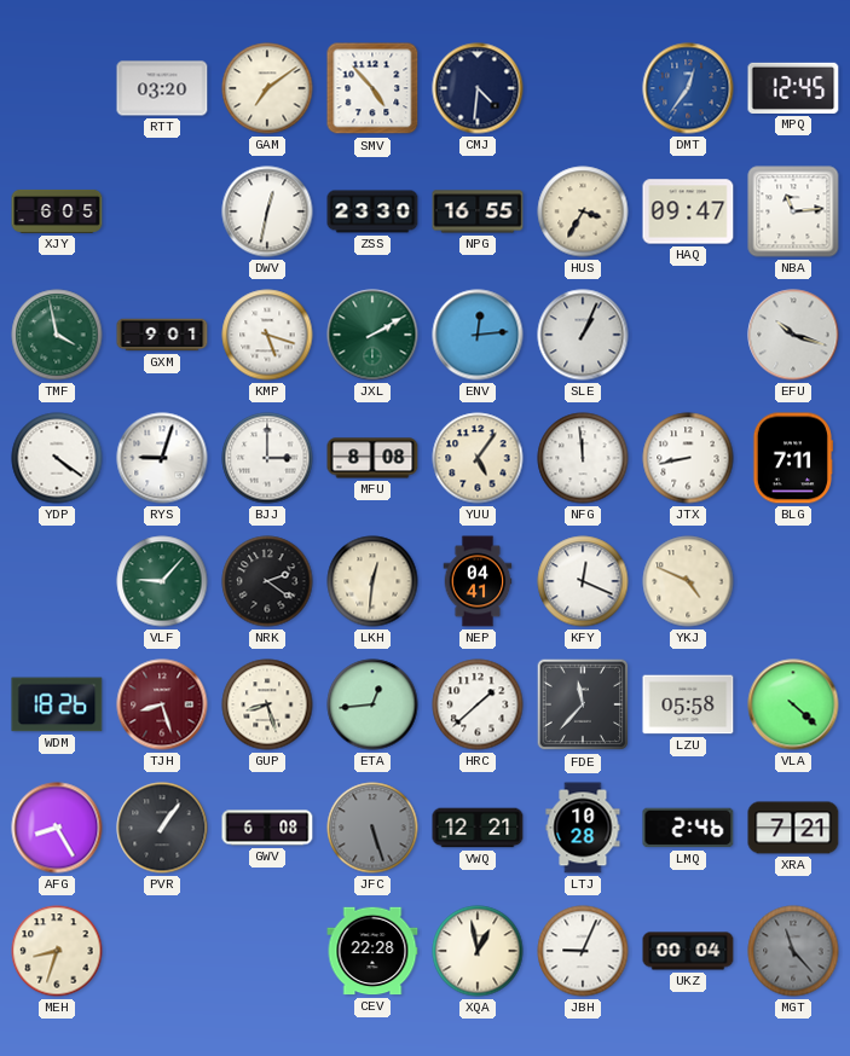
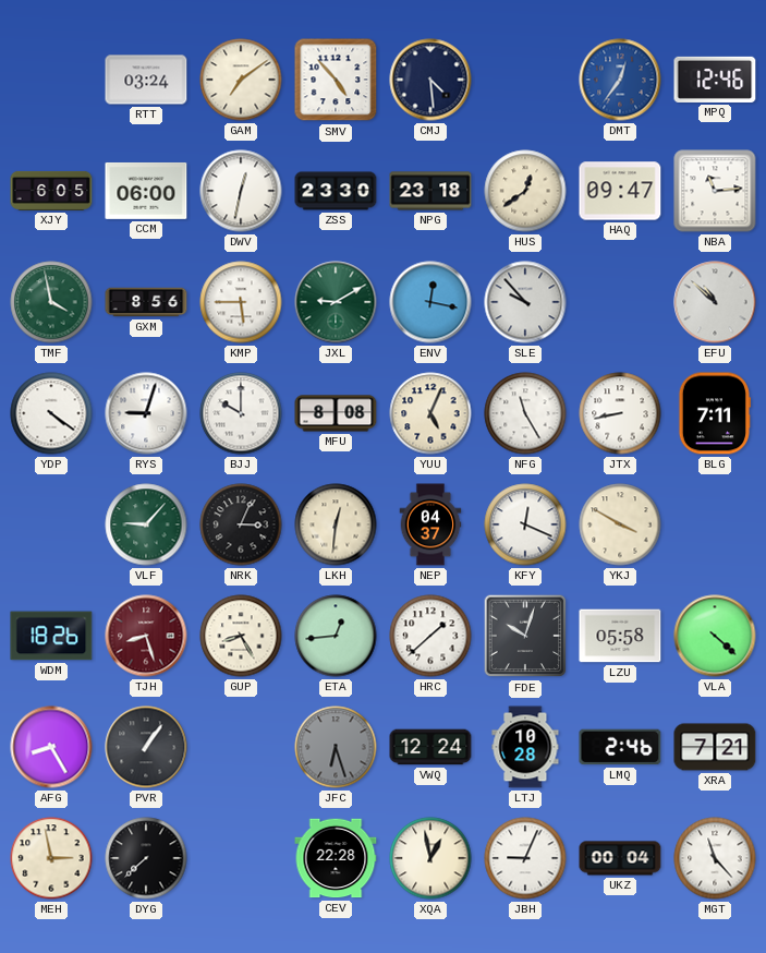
RTT: 03:20 -> 03:24
CMJ: 4:31 -> 4:29
MPQ: 12:45 -> 12:46
CCM: none -> 06:00
NPG: 16:55 -> 23:18
HUS: 3:35 -> 12:39
GXM: 9:01 -> 8:56
KMP: 5:18 -> 5:45
JXL: 2:10 -> 9:10
ENV: 12:14 -> 12:17
SLE: 1:04 -> 9:53
EFU: 10:18 -> 10:52
BJJ: 3:00 -> 10:00
YUU: 5:06 -> 5:04
NFG: 11:59 -> 11:25
NRK: 2:21 -> 3:04
NEP: 04:41 -> 04:37
YKJ: 4:49 -> 3:50
GUP: 8:27 -> 8:25
FDE: 11:37 -> 10:03
GWV: 6:08 -> none
JFC: 5:27 -> 6:27
VWQ: 12:21 -> 12:24
MEH: 8:33 -> 2:58
DYG: none -> 7:38
MGT dial: grey -> white
